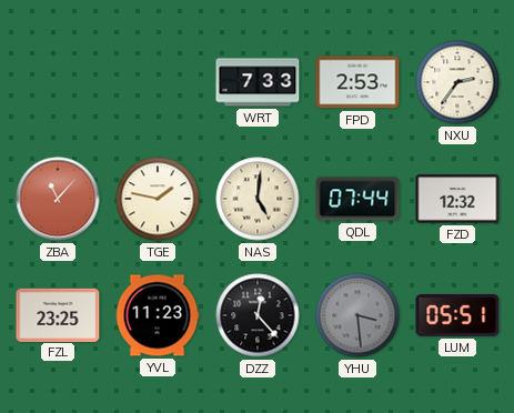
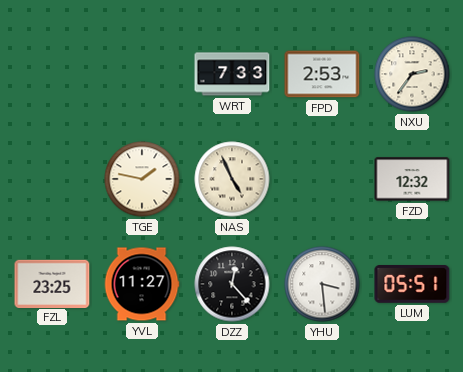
ZBA: 11:07 -> none
NAS: 5:01 -> 4:56
QDL: 07:44 -> none
YVL: 11:23 -> 11:27
YHU dial: grey -> white
